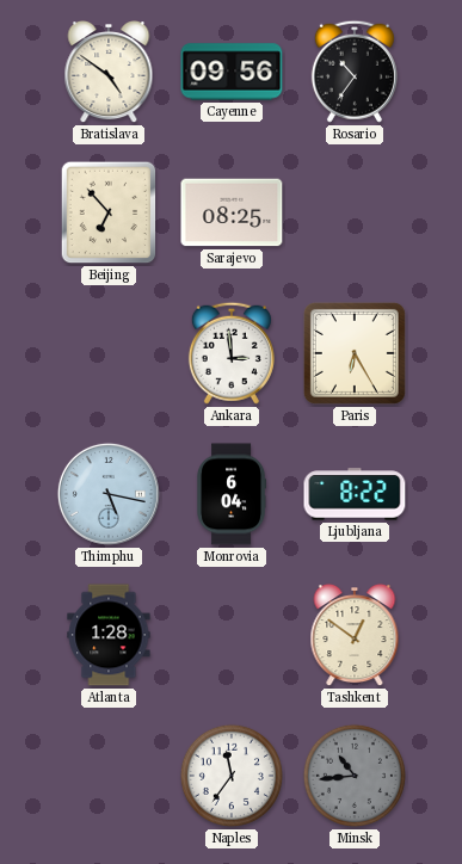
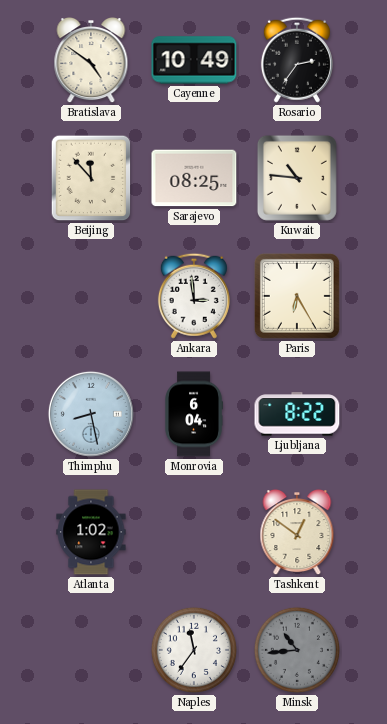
Cayenne: 09:56 -> 10:49
Rosario: 10:36 -> 2:36
Beijing: 6:53 -> 11:53
Kuwait: none -> 10:46
Thimphu: 5:17 -> 8:28
Atlanta: 1:28 -> 1:02
